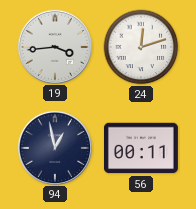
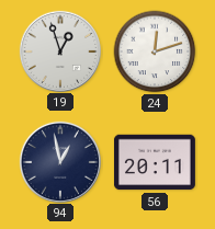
19: 3:44 -> 12:57
56: 00:11 -> 20:11
